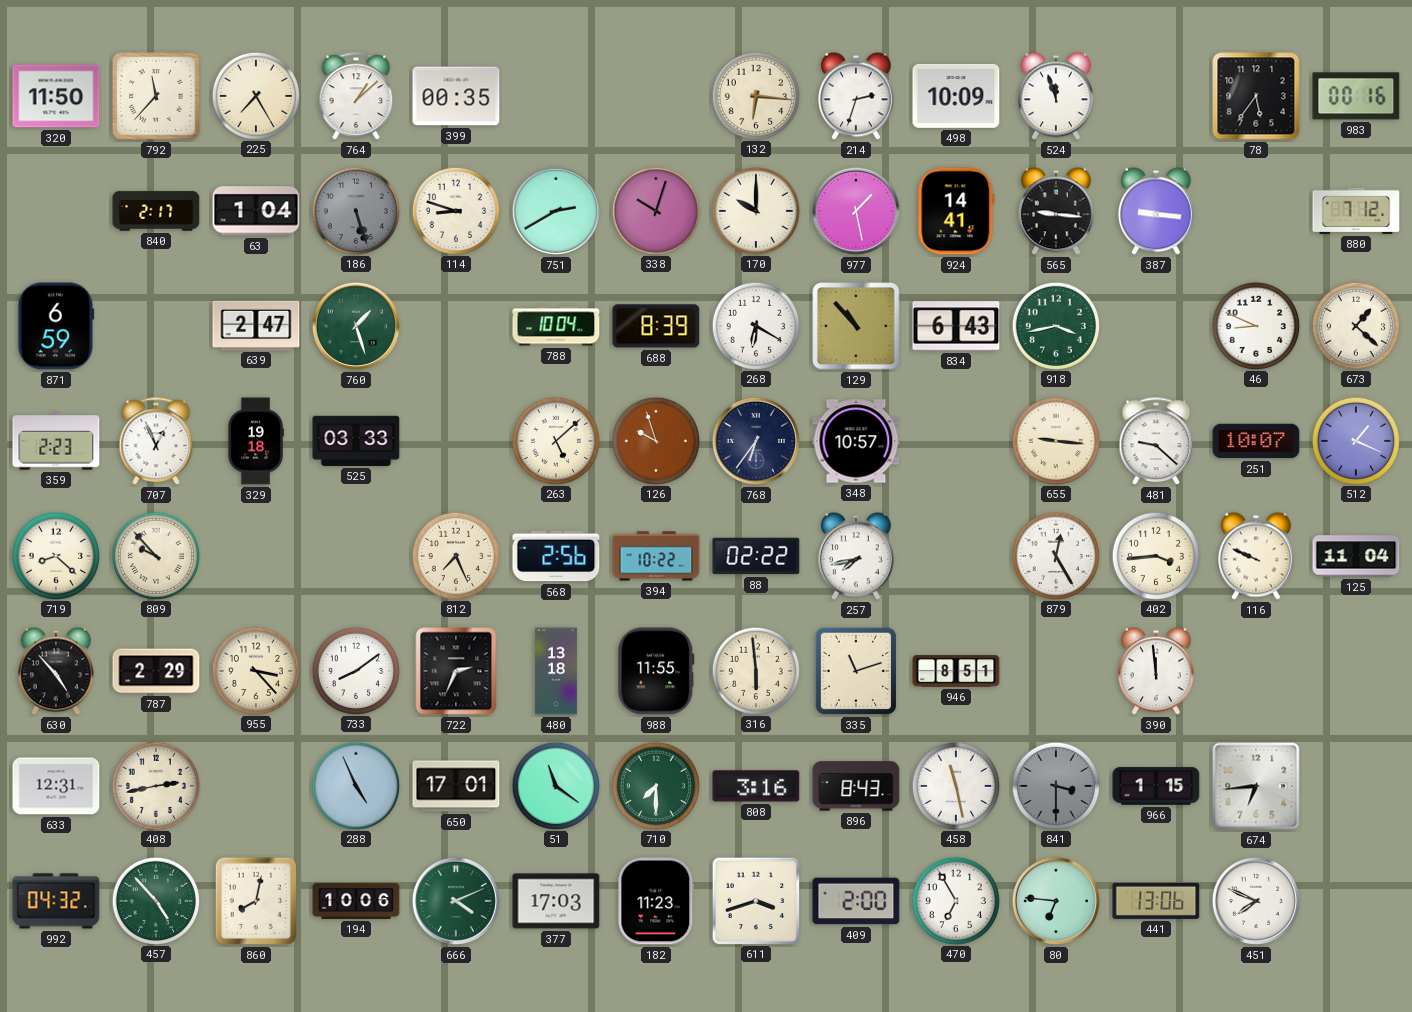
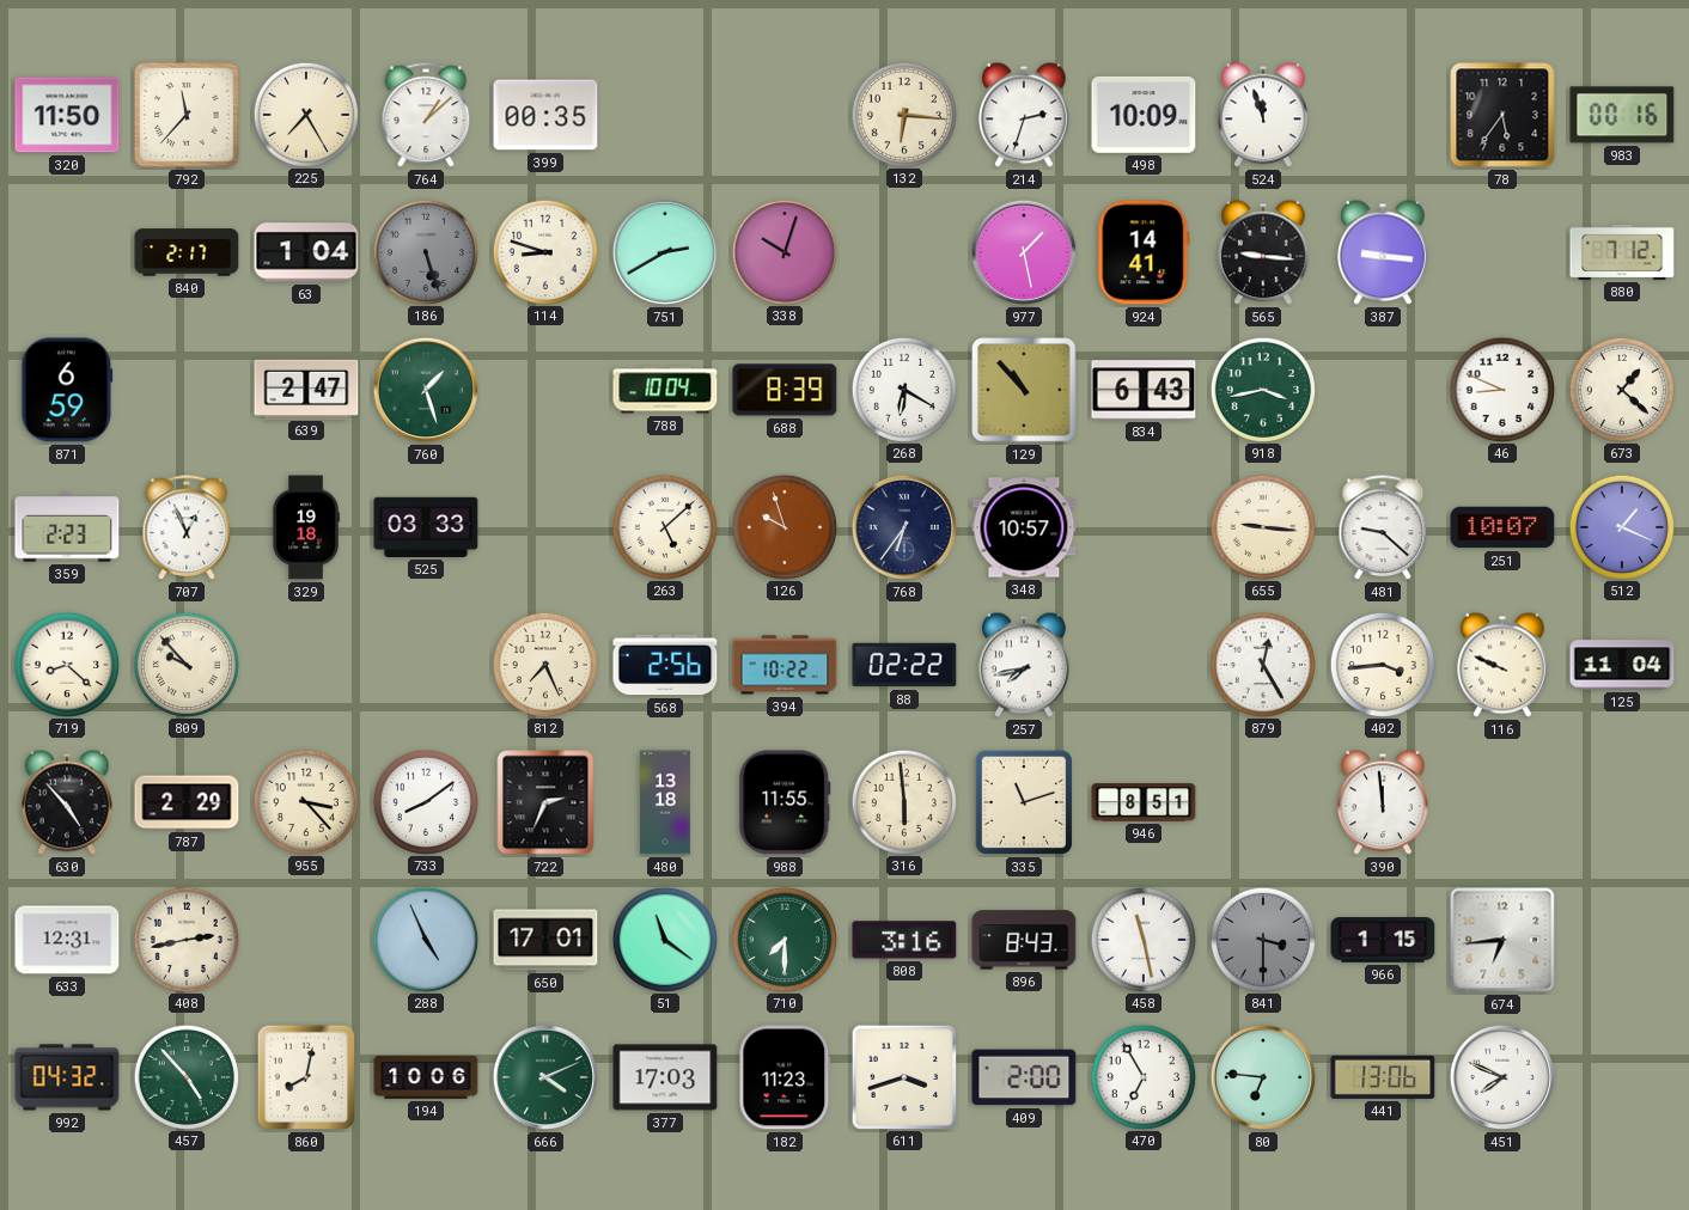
170: 10:00 -> none
